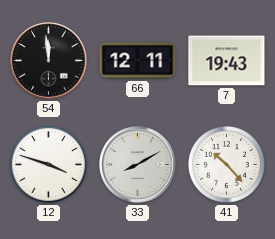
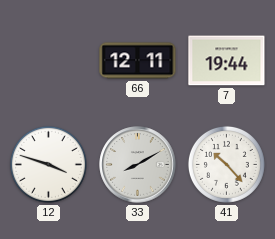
54: 11:59 -> none
7: 19:43 -> 19:44
